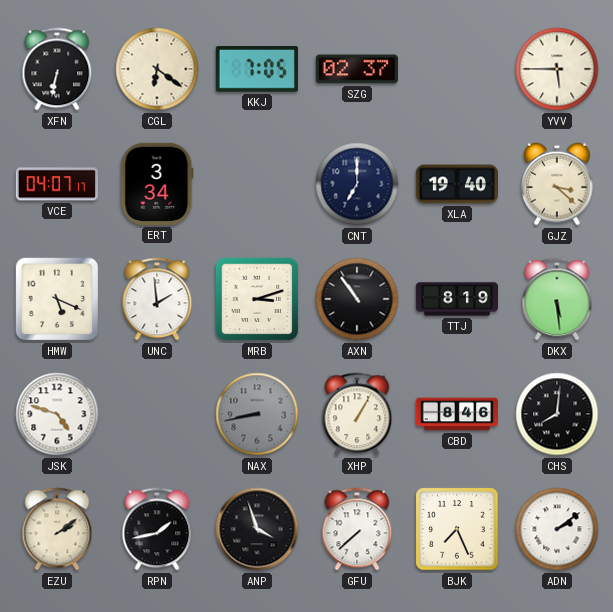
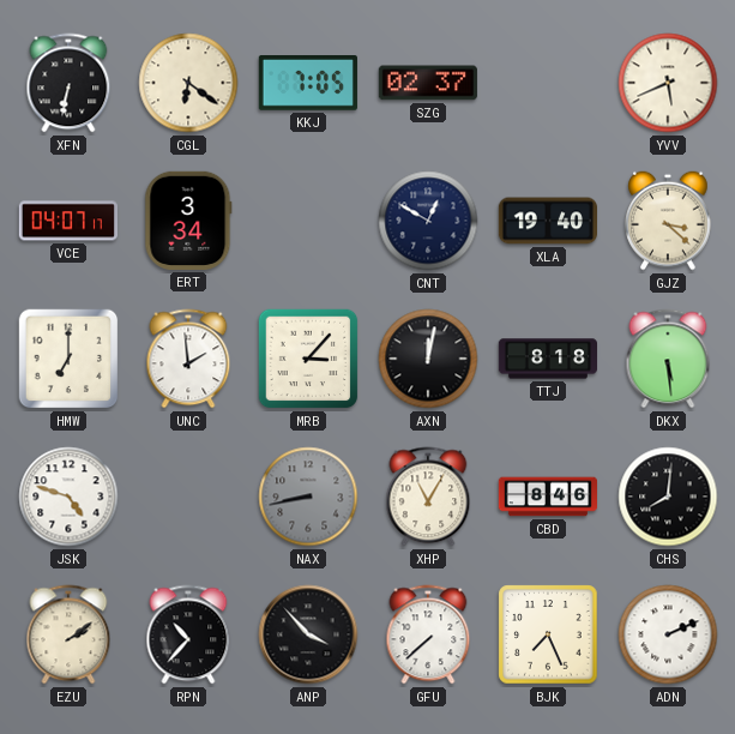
YVV: 5:45 -> 5:41
CNT: 7:00 -> 12:50
HMW: 5:19 -> 7:00
MRB: 3:12 -> 3:07
AXN: 10:54 -> 12:02
TTJ: 8:19 -> 8:18
XHP: 1:05 -> 11:05
RPN: 1:43 -> 10:37
ANP: 3:57 -> 3:53
ADN: 2:09 -> 2:11
